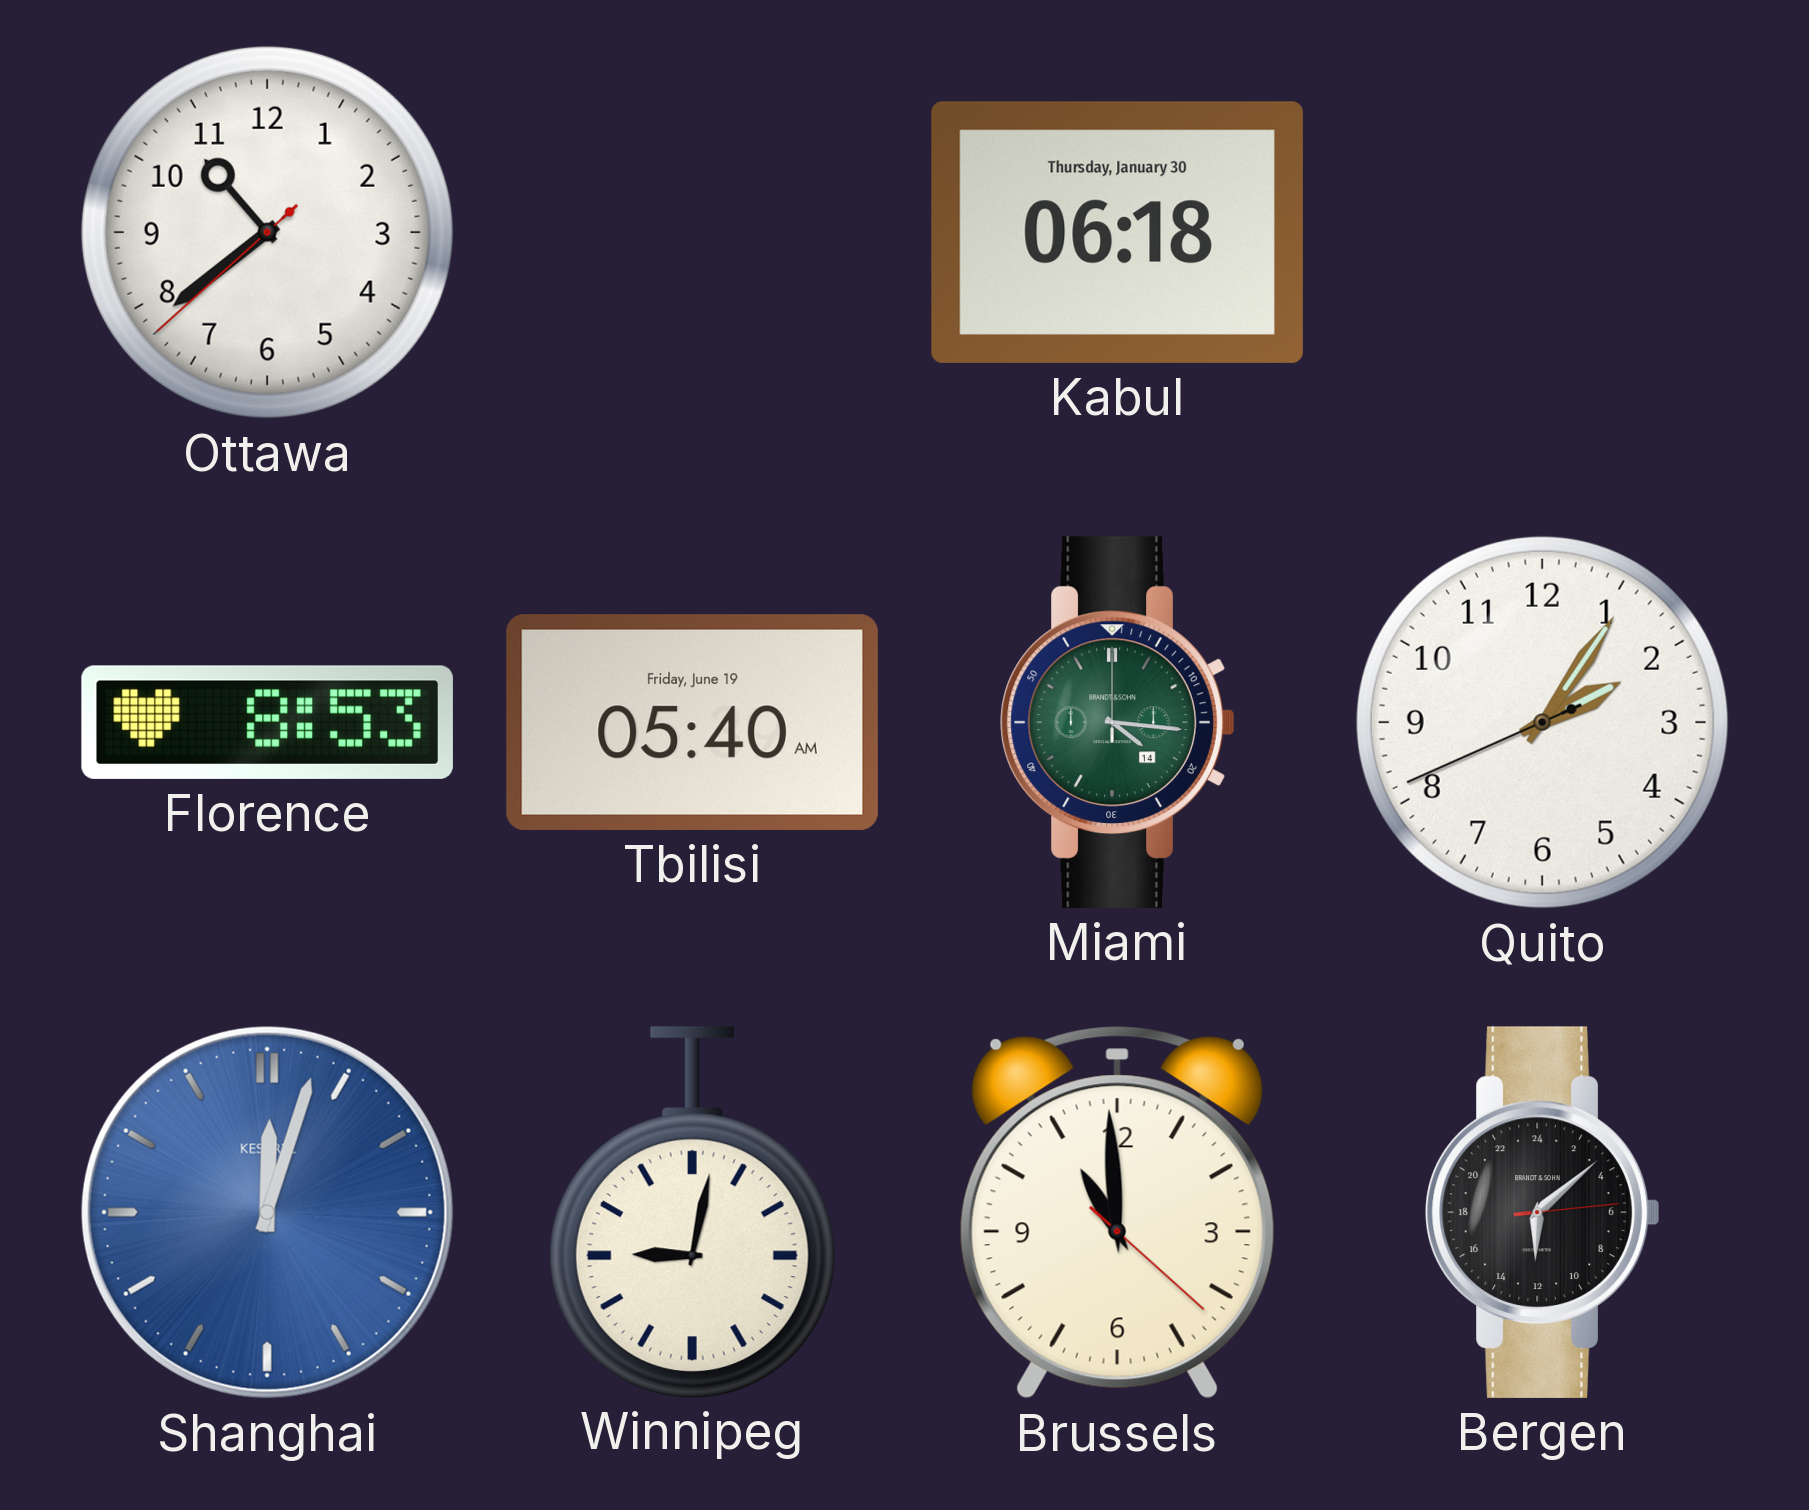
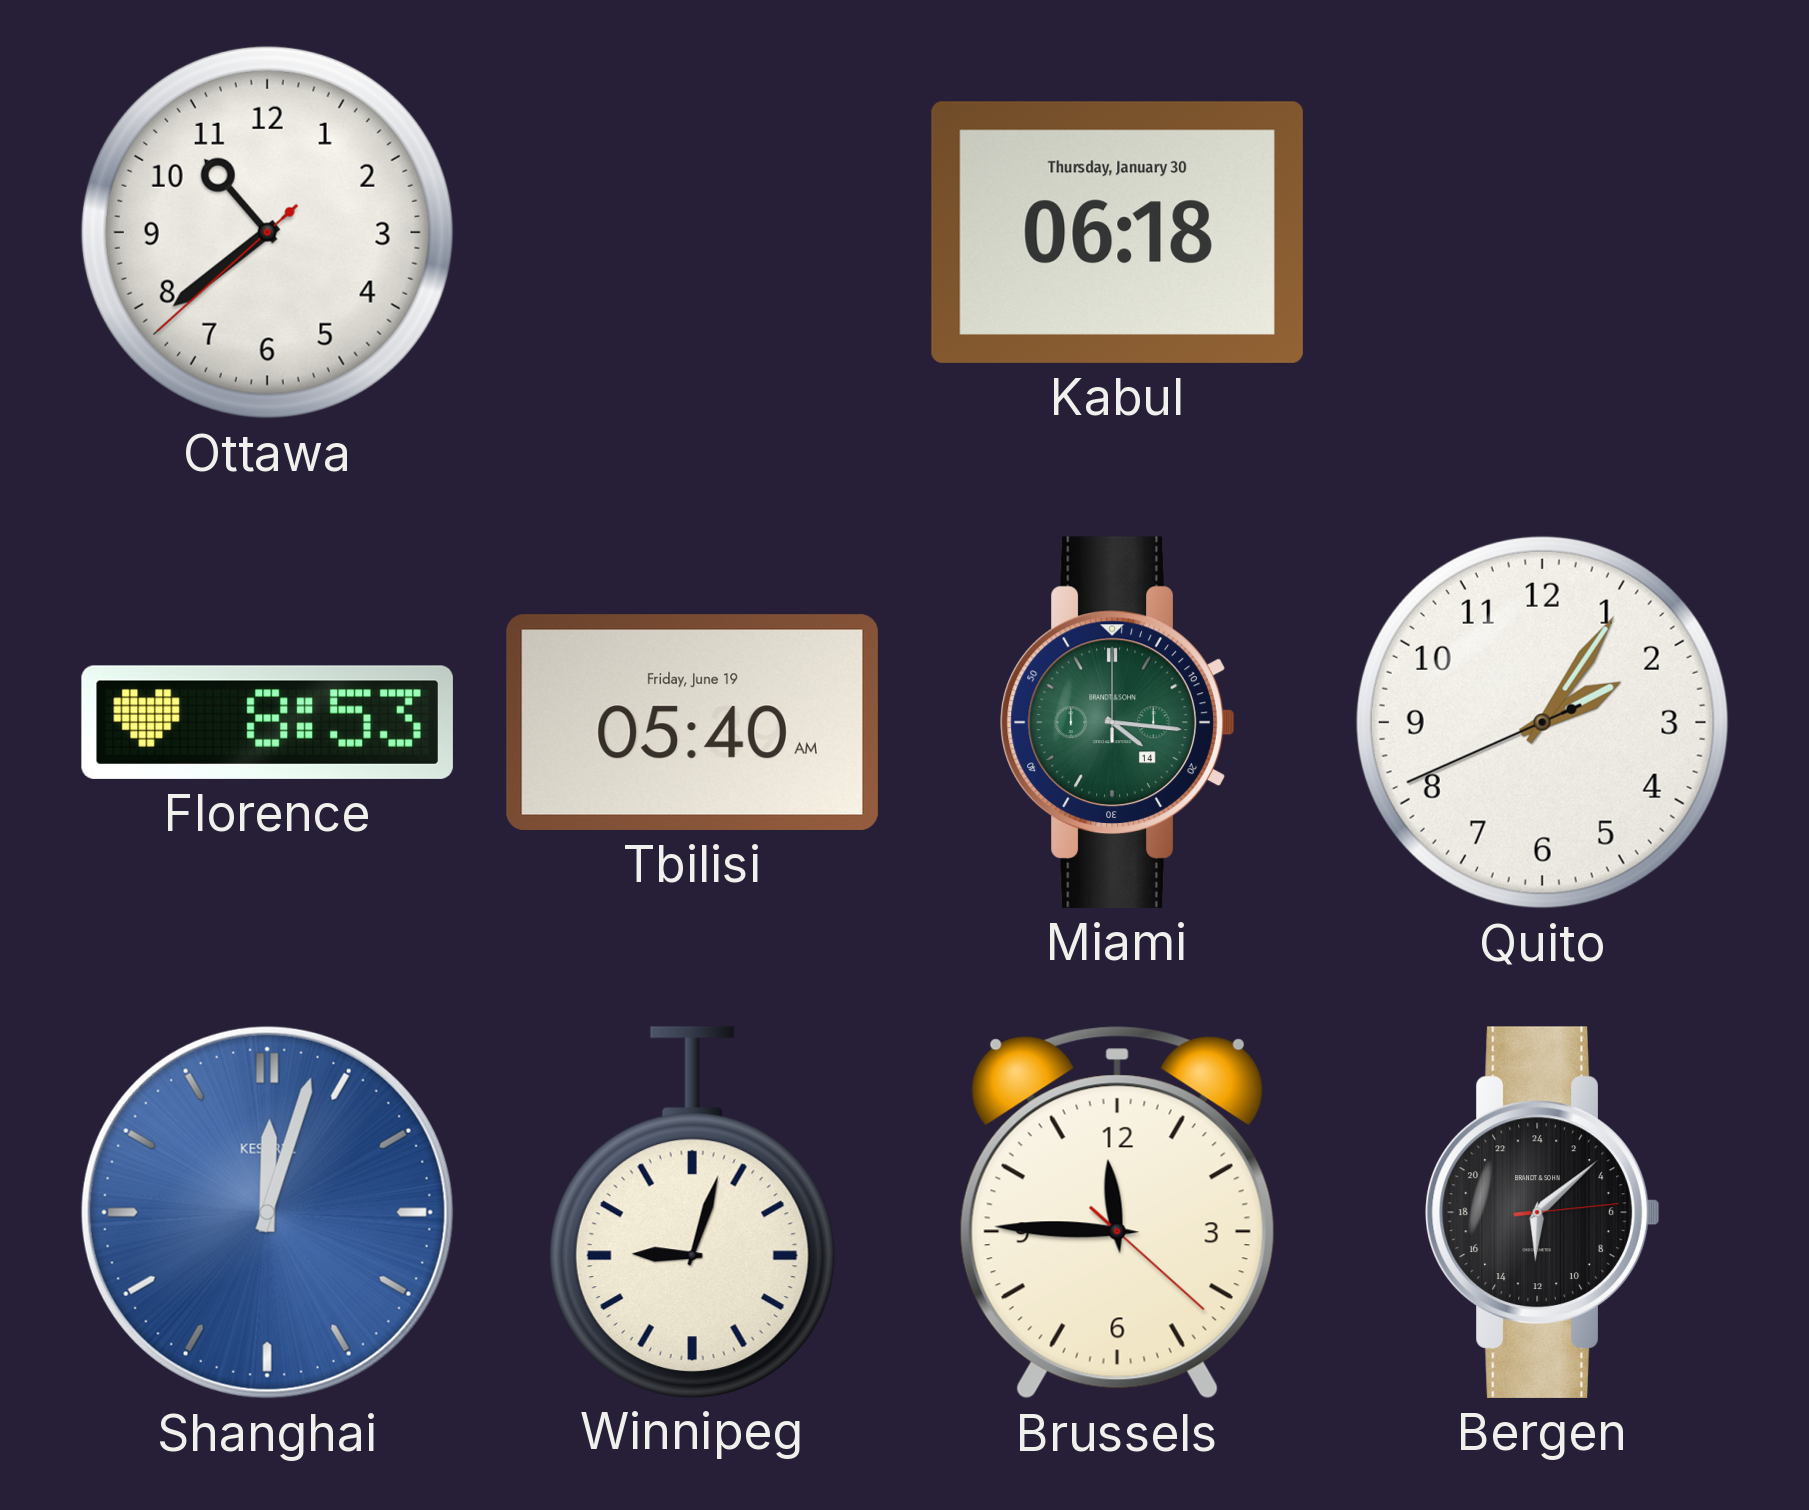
Winnipeg: 9:02 -> 9:03
Brussels: 10:59 -> 11:45
